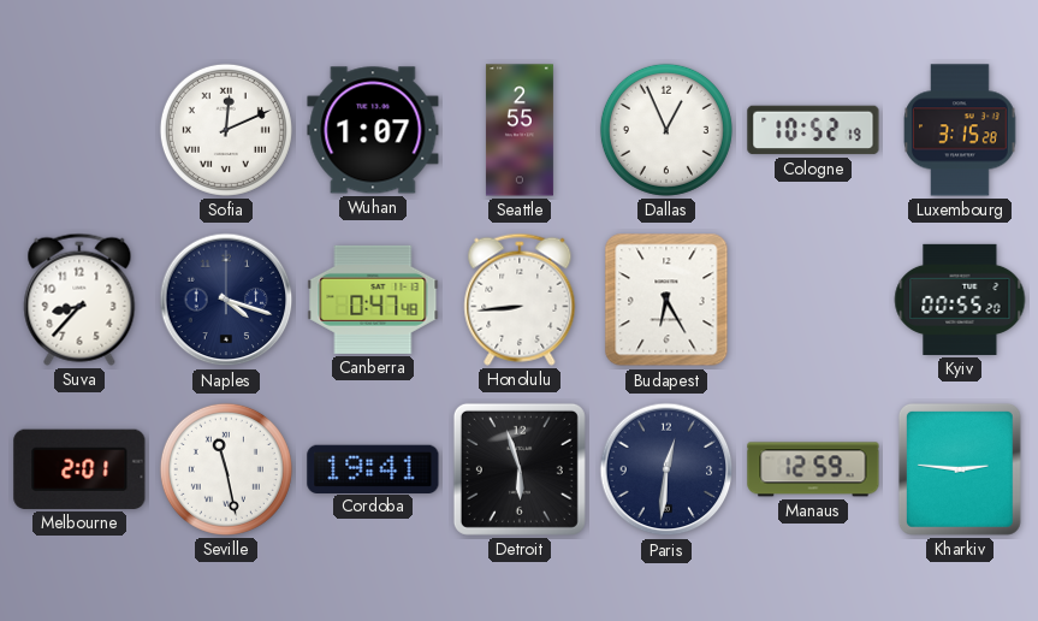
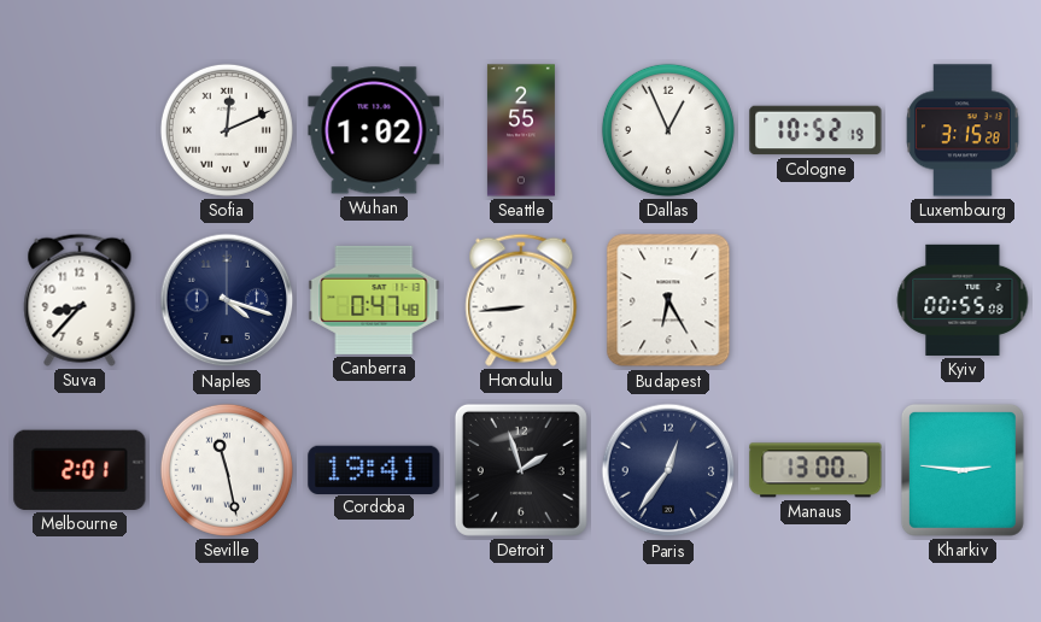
Wuhan: 1:07 -> 1:02
Kyiv: 00:55:20 -> 00:55:08
Detroit: 5:57 -> 1:57
Paris: 12:31 -> 12:36
Manaus: 12:59 -> 13:00
